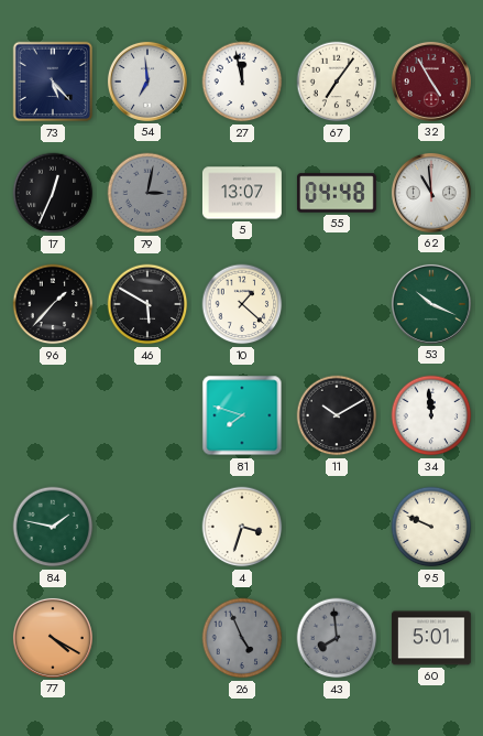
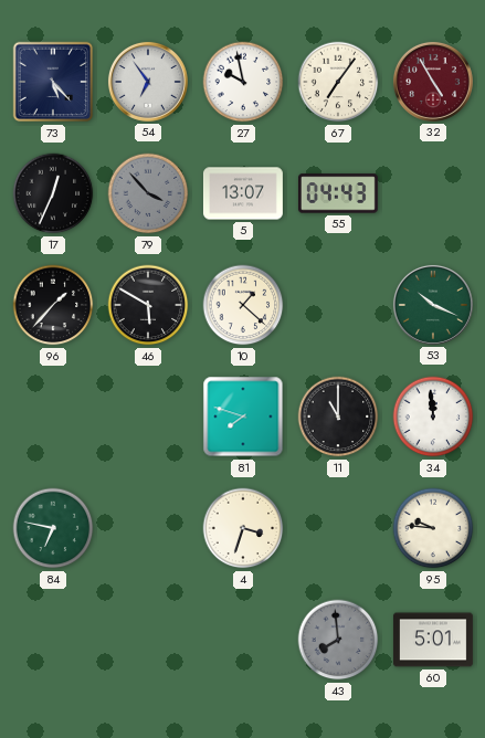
54: 6:59 -> 6:54
27: 11:58 -> 9:58
79: 3:02 -> 3:53
55: 04:48 -> 04:43
62: 10:59 -> none
11: 10:10 -> 11:00
84: 1:47 -> 6:47
95: 9:49 -> 9:46
77: 4:20 -> none
26: 4:56 -> none
